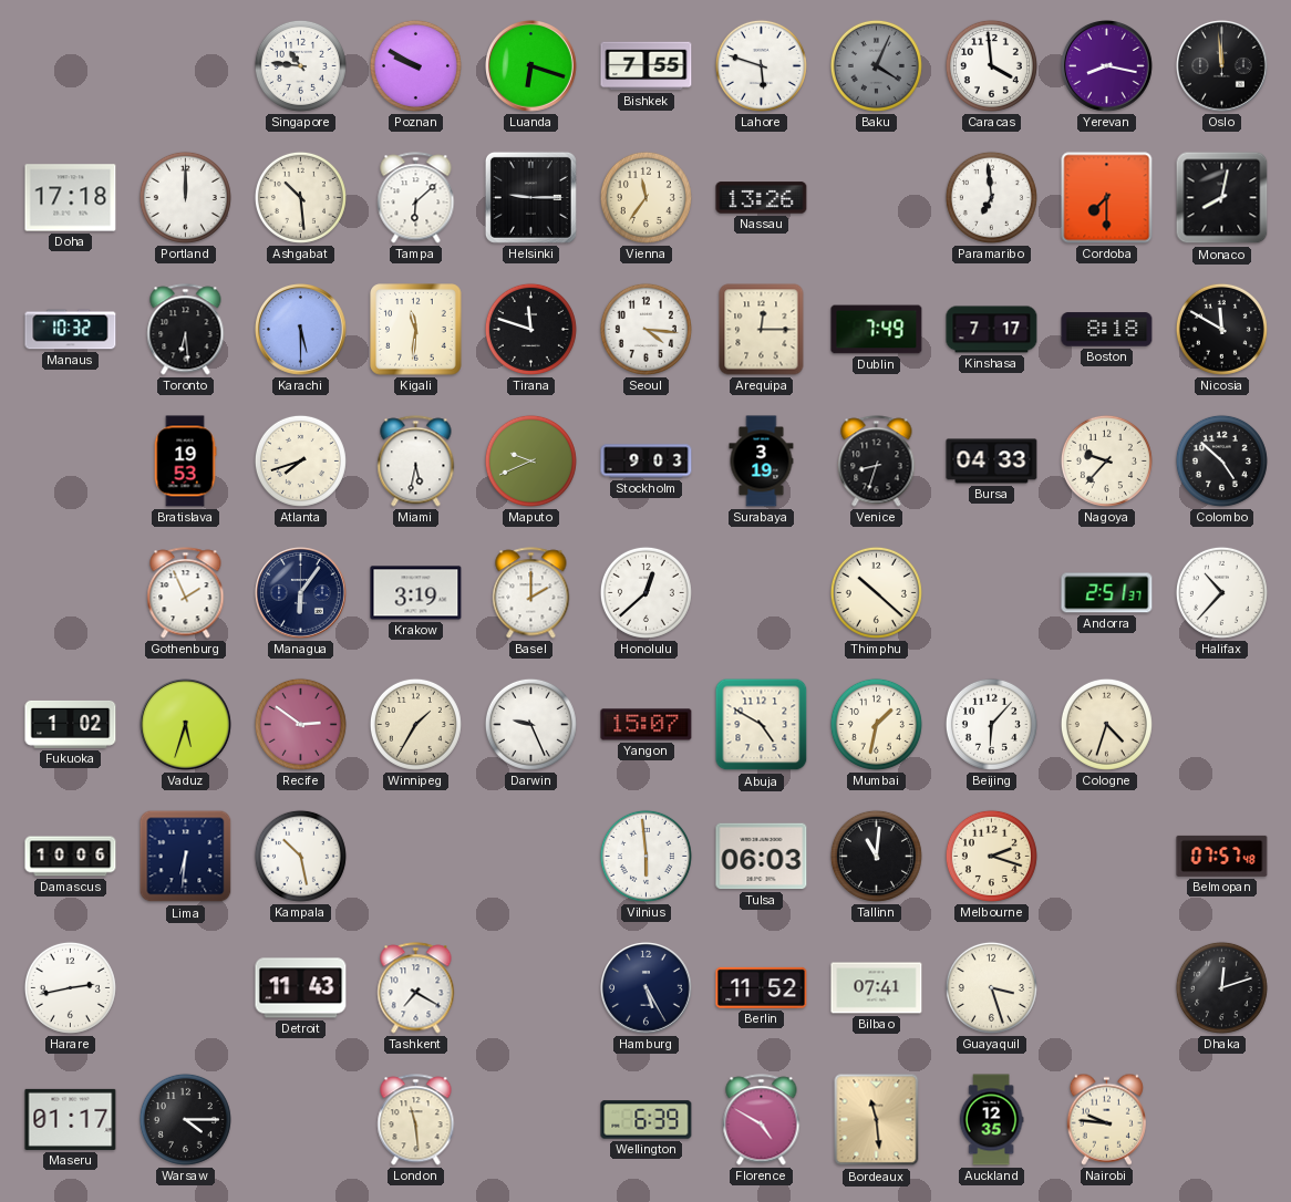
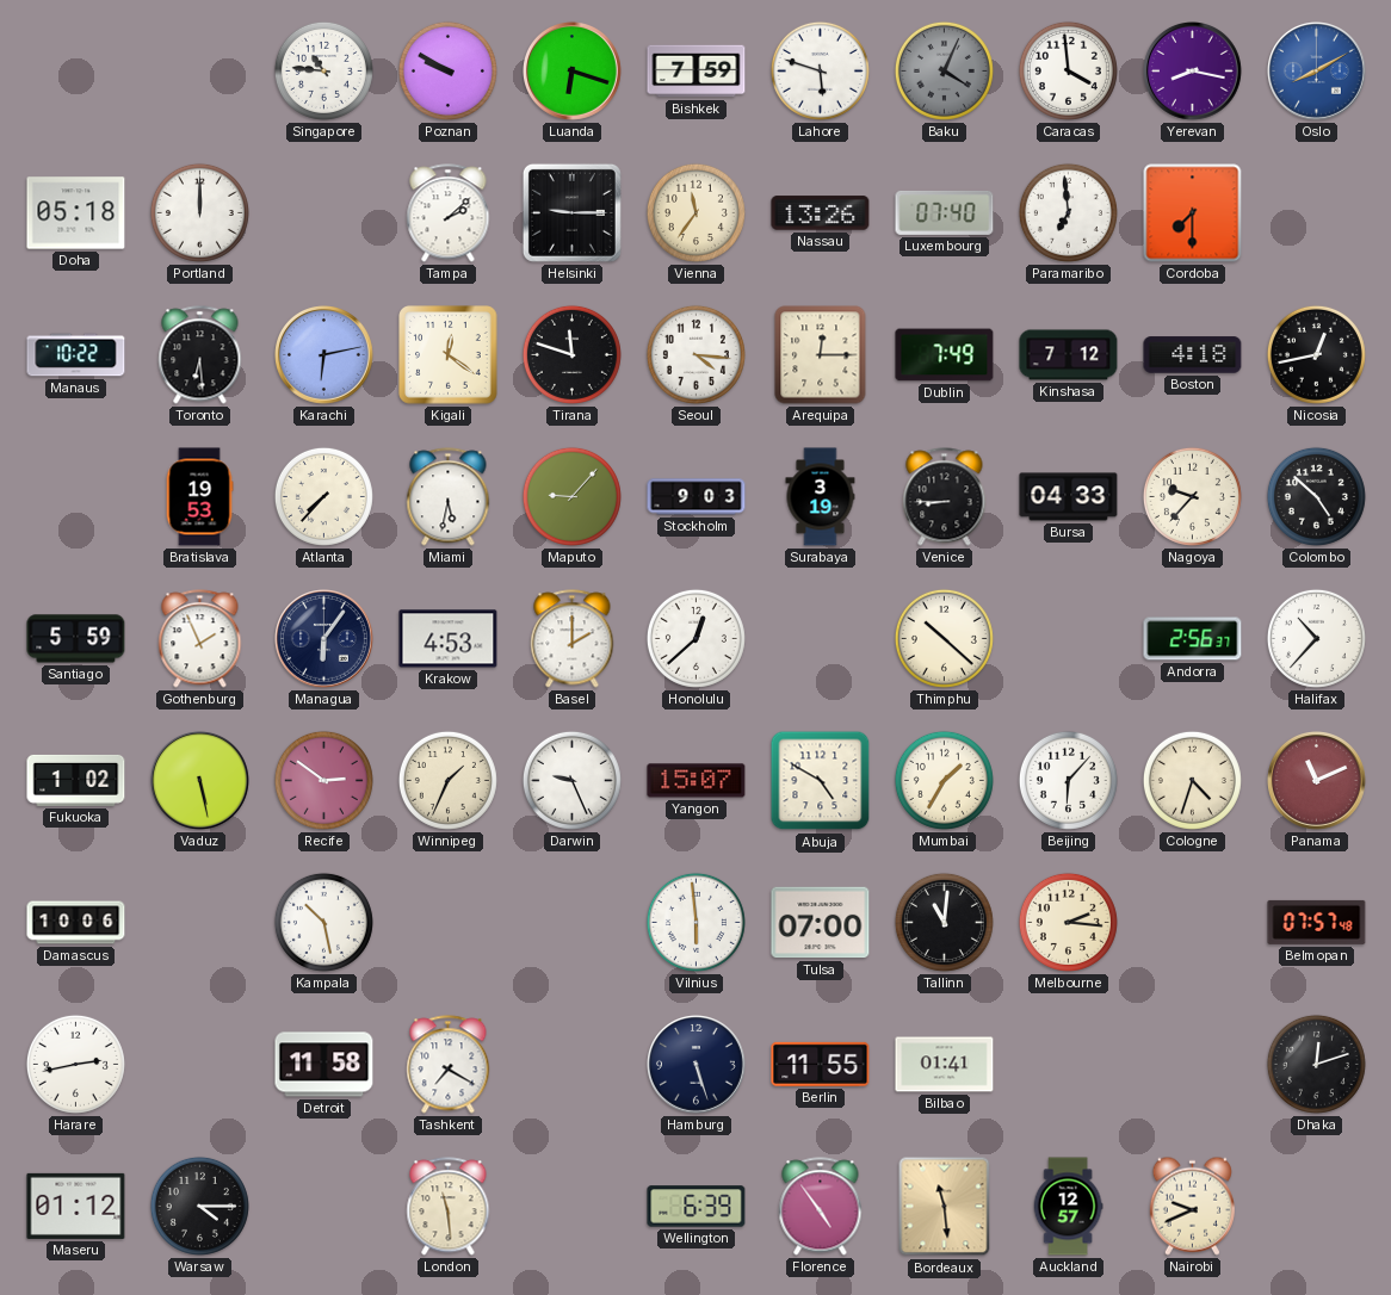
Bishkek: 7:55 -> 7:59
Oslo: 11:59 -> 8:10
Oslo dial: black -> blue
Doha: 17:18 -> 05:18
Ashgabat: 10:29 -> none
Tampa: 6:08 -> 2:08
Luxembourg: none -> 07:40
Monaco: 8:02 -> none
Manaus: 10:32 -> 10:22
Karachi: 5:30 -> 6:13
Kigali: 11:31 -> 12:21
Kinshasa: 7:17 -> 7:12
Boston: 8:18 -> 4:18
Nicosia: 11:50 -> 12:43
Atlanta: 7:42 -> 7:37
Maputo: 9:41 -> 9:07
Venice: 8:33 -> 8:45
Santiago: none -> 5:59
Krakow: 3:19 -> 4:53
Andorra: 2:51 -> 2:56
Vaduz: 5:33 -> 5:28
Winnipeg: 1:35 -> 1:34
Mumbai: 1:32 -> 1:35
Panama: none -> 11:11
Lima: 6:31 -> none
Tulsa: 06:03 -> 07:00
Melbourne: 2:18 -> 2:16
Detroit: 11:43 -> 11:58
Hamburg: 5:25 -> 5:27
Berlin: 11:52 -> 11:55
Bilbao: 07:41 -> 01:41
Guayaquil: 3:27 -> none
Maseru: 01:17 -> 01:12
Florence: 4:50 -> 4:54
Auckland: 12:35 -> 12:57
Nairobi: 9:46 -> 9:41
